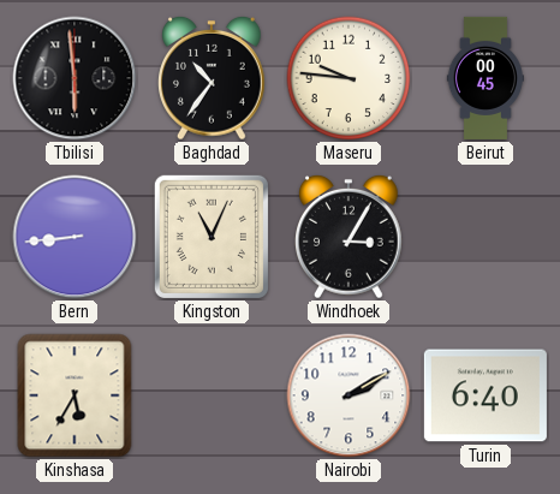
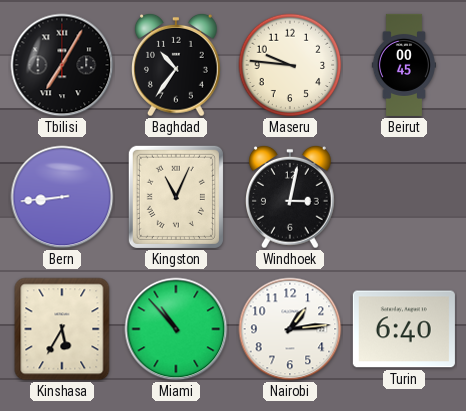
Tbilisi: 5:59 -> 7:05
Windhoek: 3:05 -> 3:02
Miami: none -> 10:53
Nairobi: 2:10 -> 1:14
